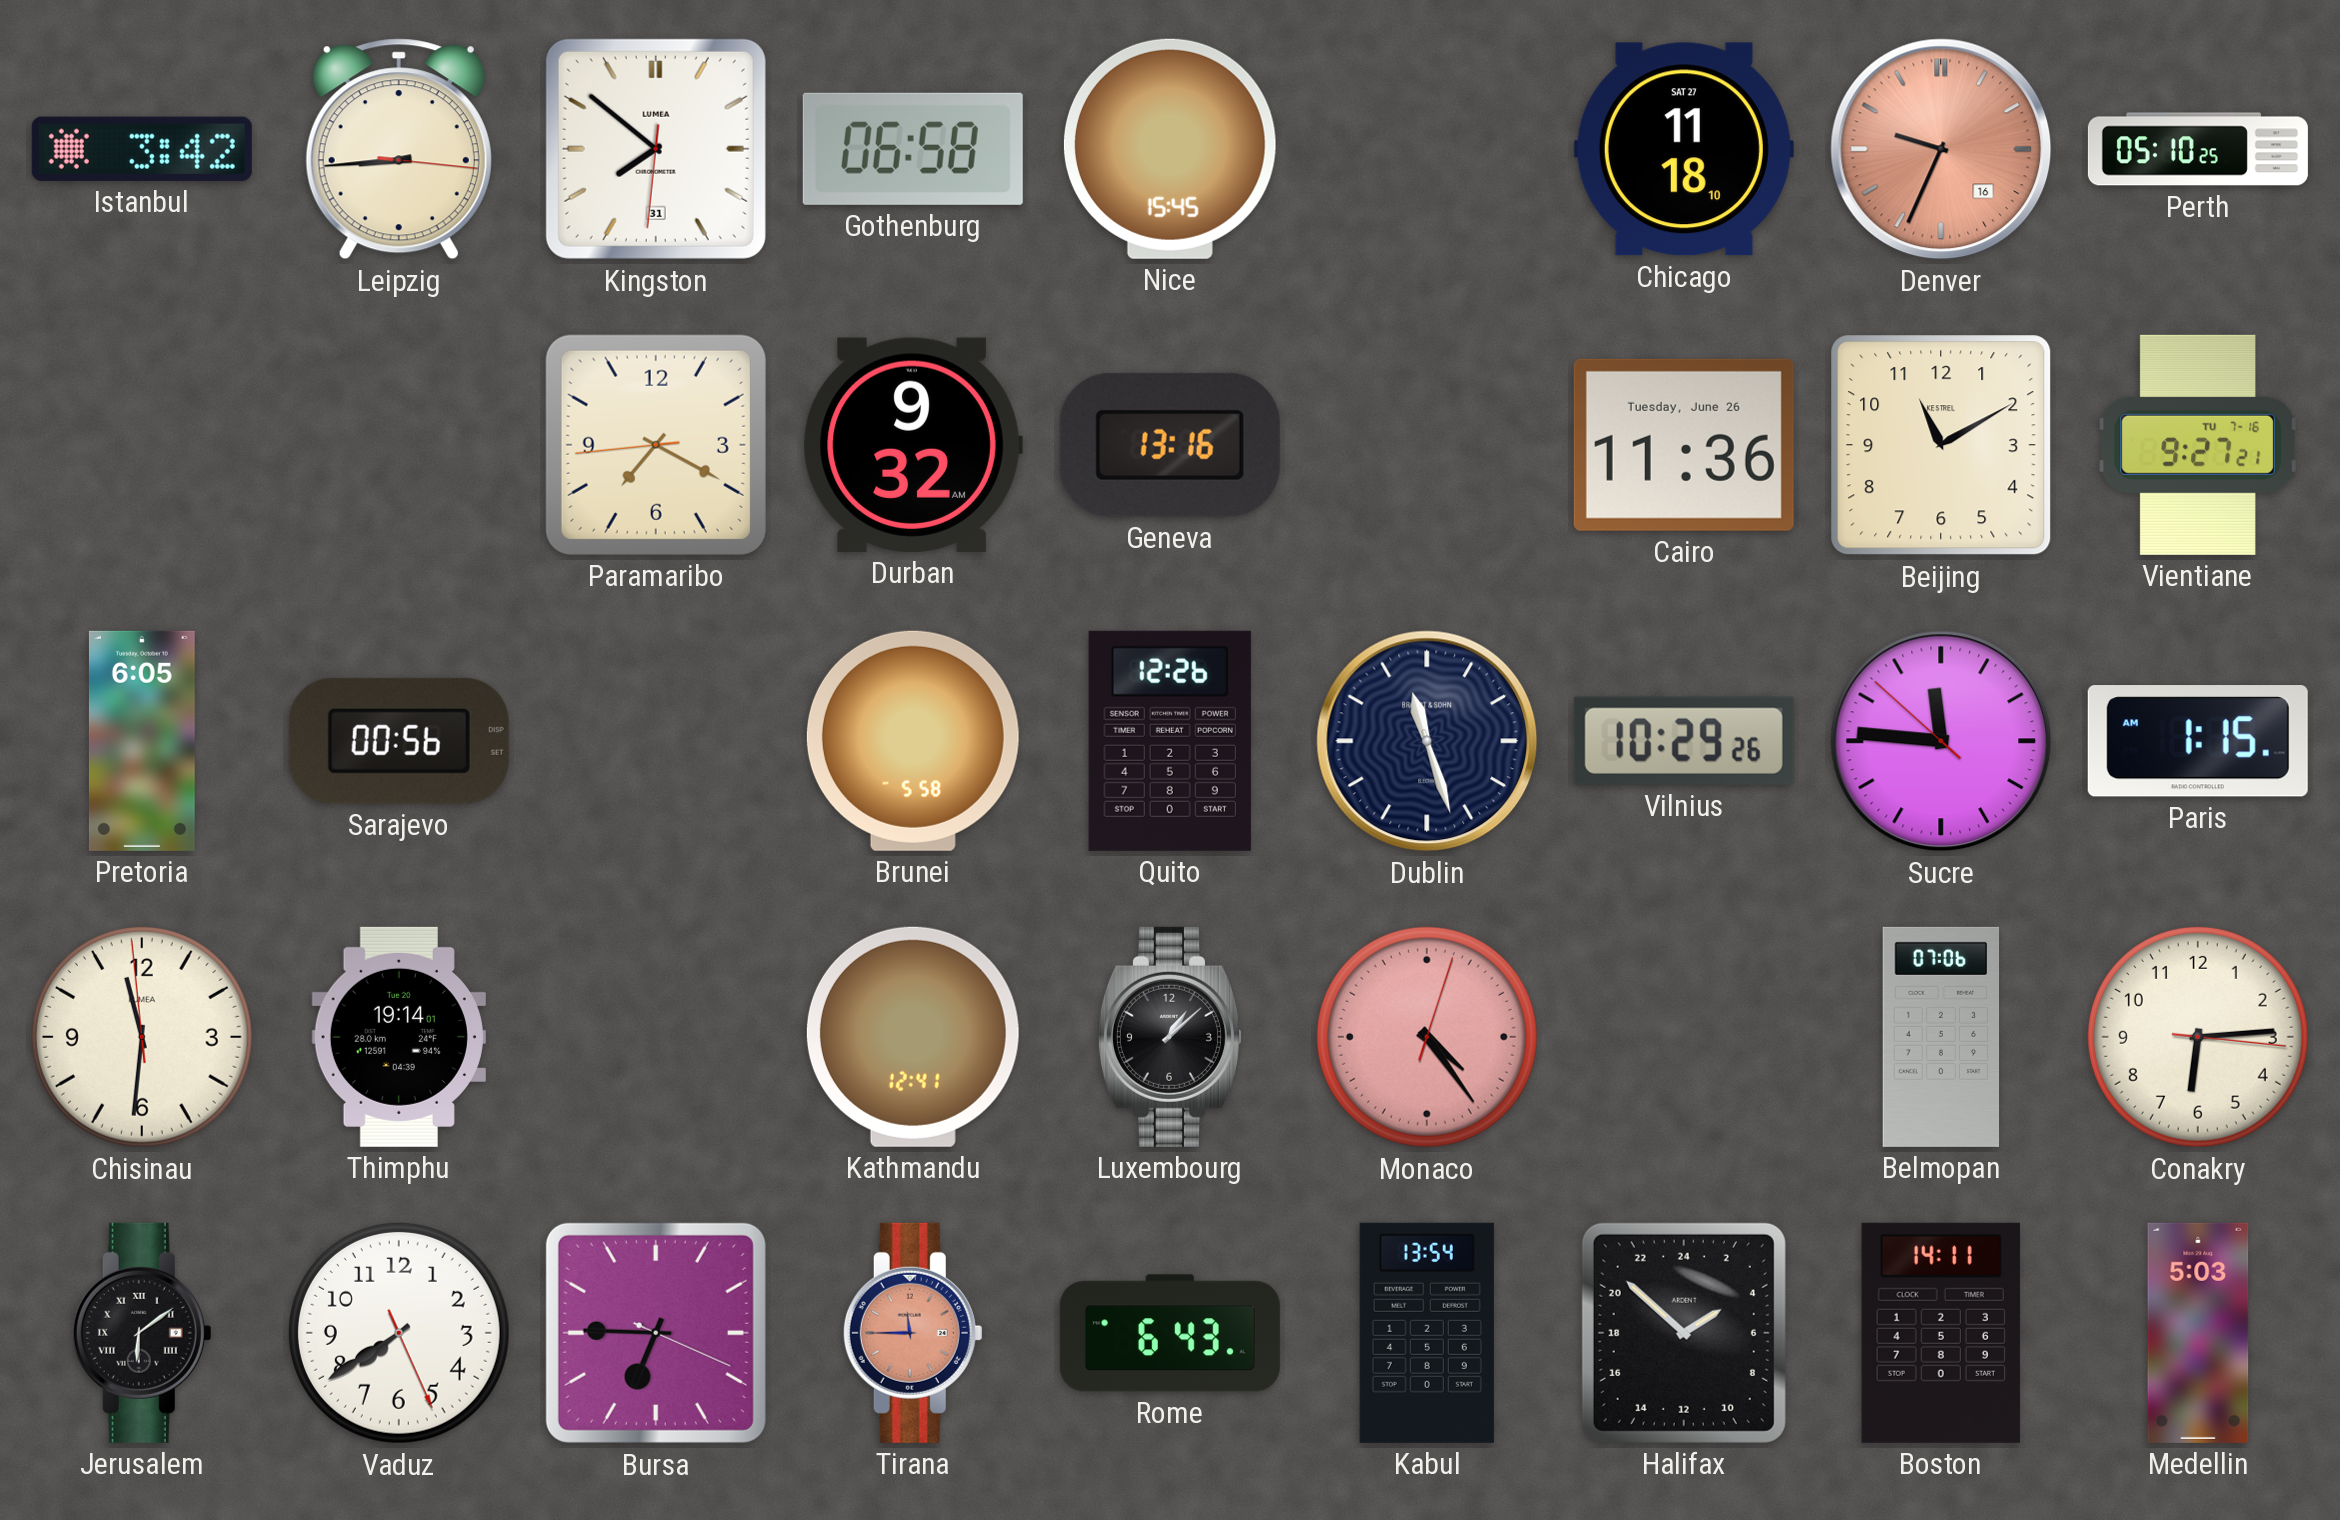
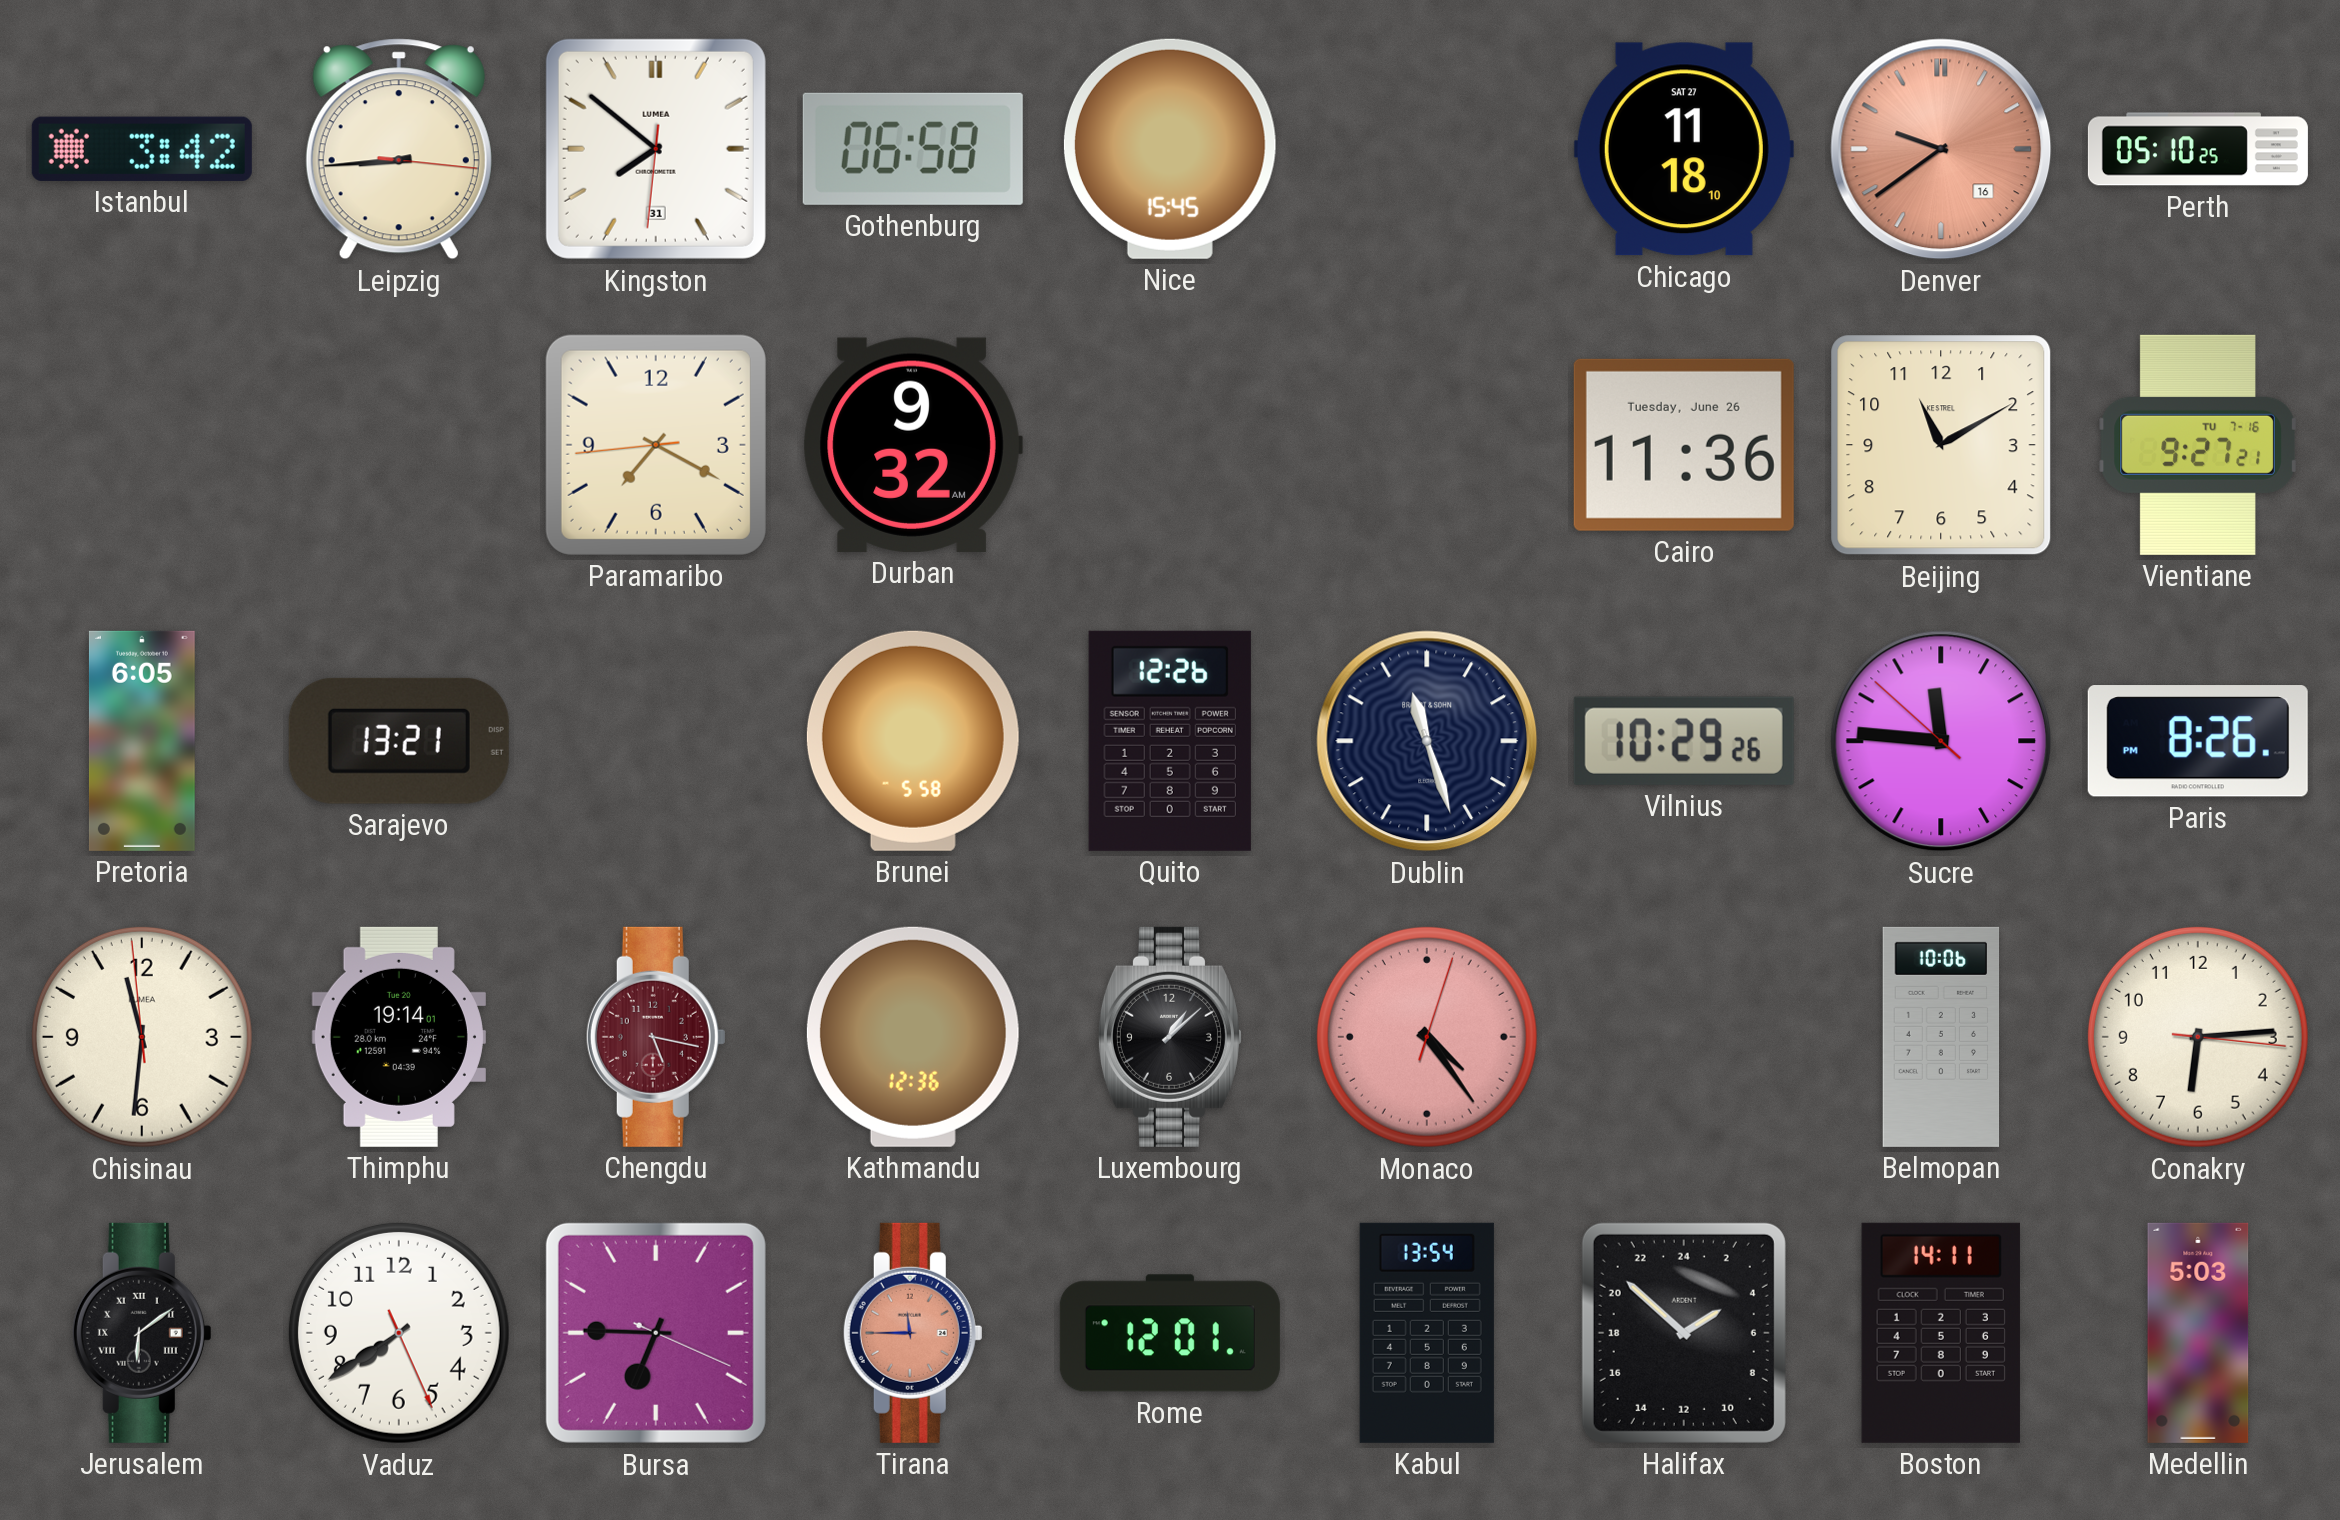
Denver: 9:34 -> 9:39
Geneva: 13:16 -> none
Sarajevo: 00:56 -> 13:21
Paris: 1:15 -> 8:26
Chengdu: none -> 5:17
Kathmandu: 12:41 -> 12:36
Belmopan: 07:06 -> 10:06
Rome: 6:43 -> 12:01
